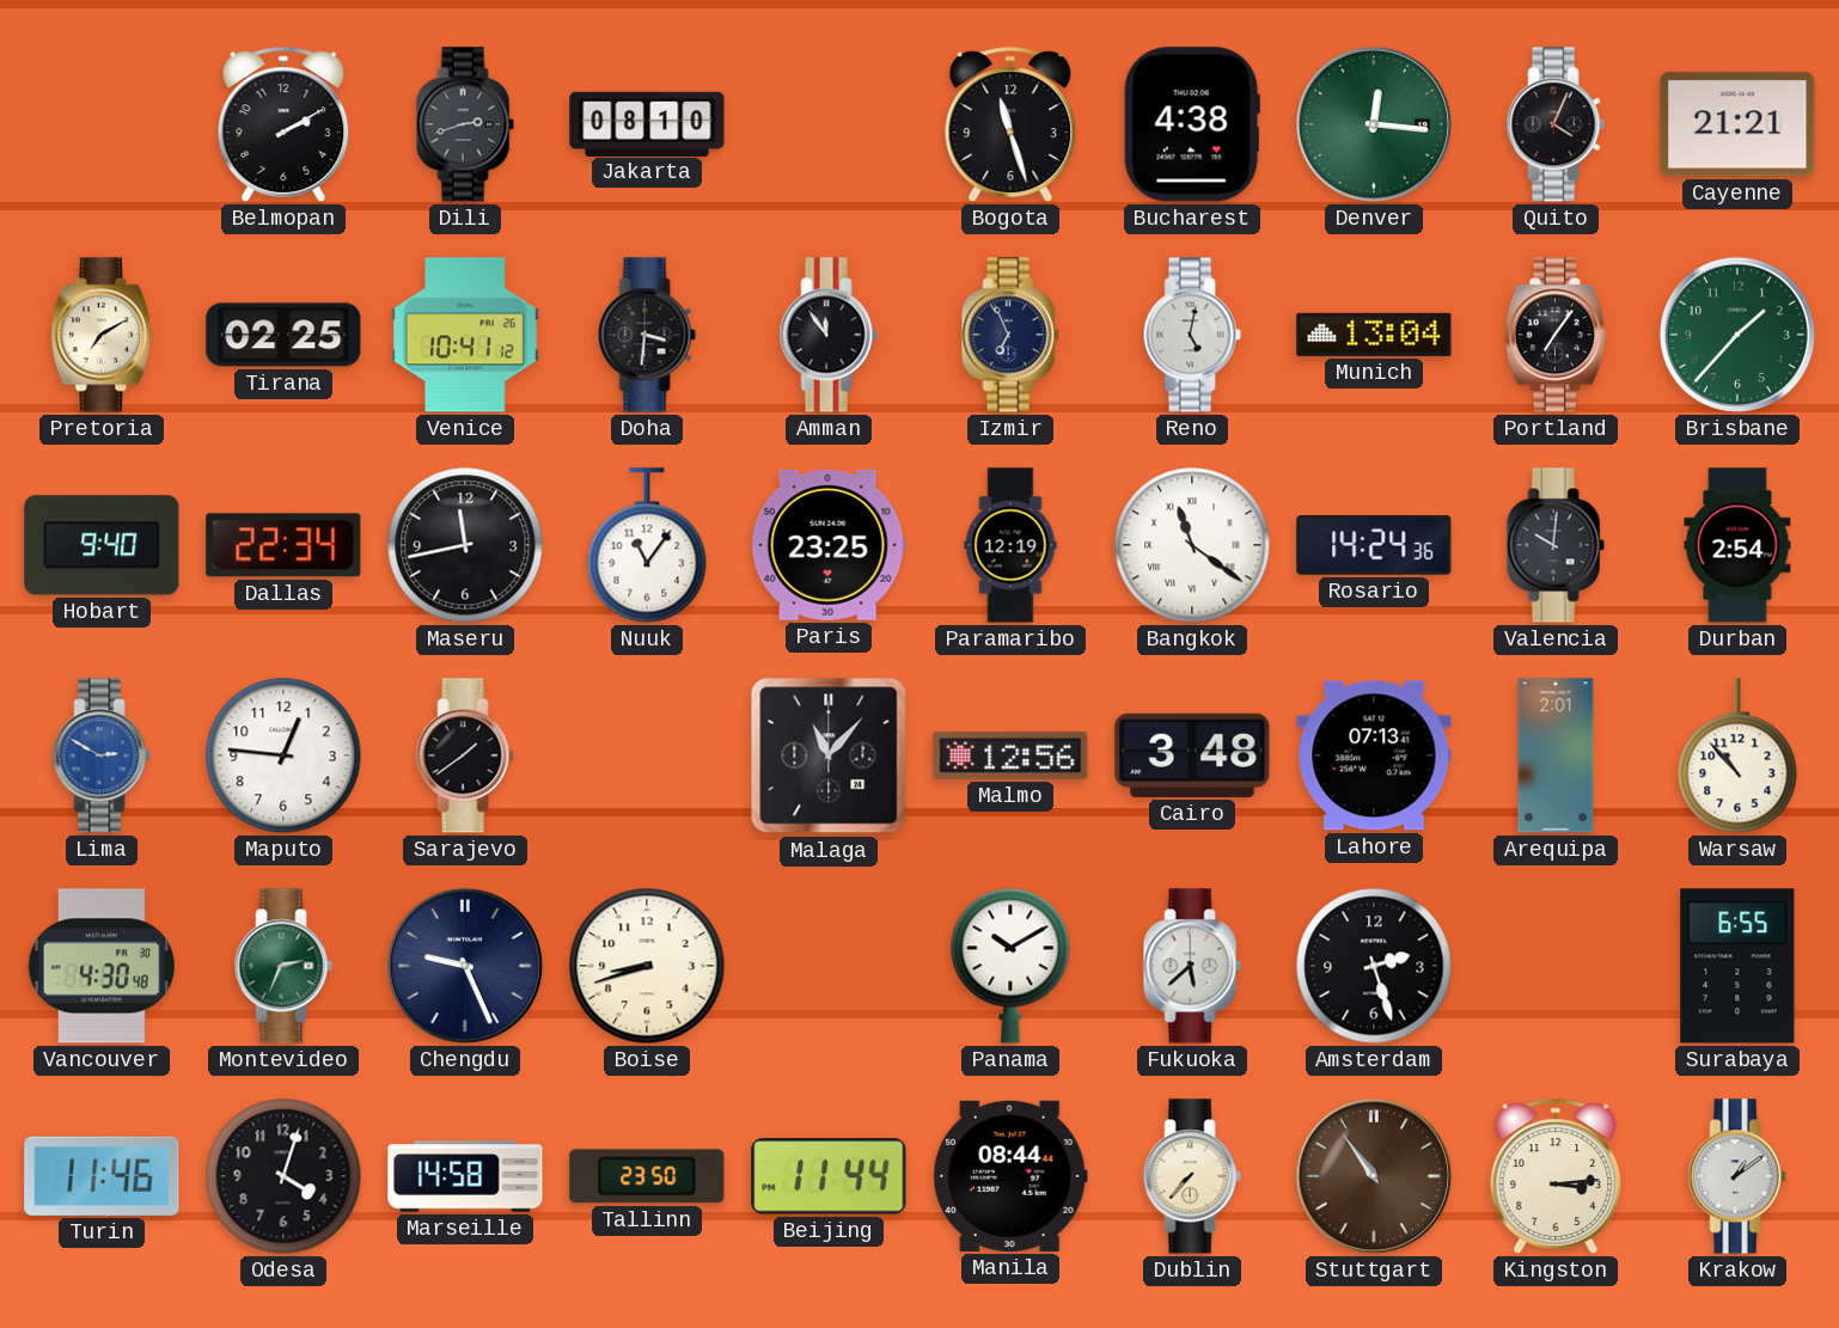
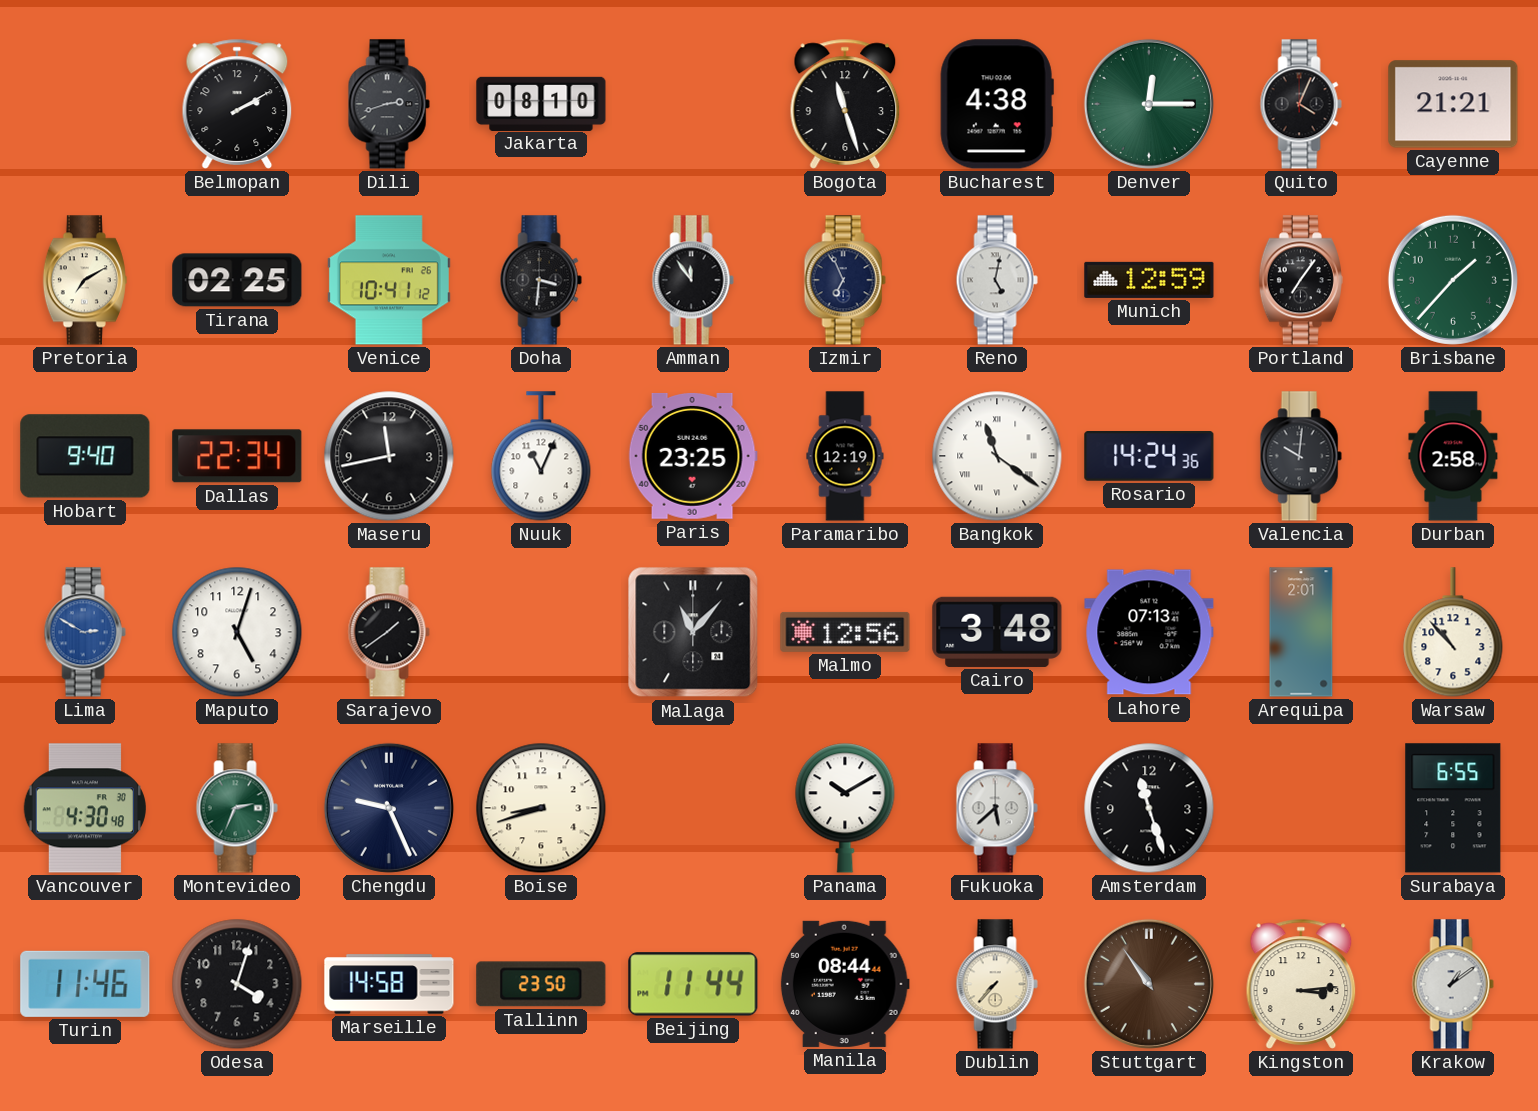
Denver: 12:16 -> 12:15
Munich: 13:04 -> 12:59
Nuuk: 11:06 -> 11:04
Durban: 2:54 -> 2:58
Maputo: 12:46 -> 5:03
Amsterdam: 2:27 -> 11:27
